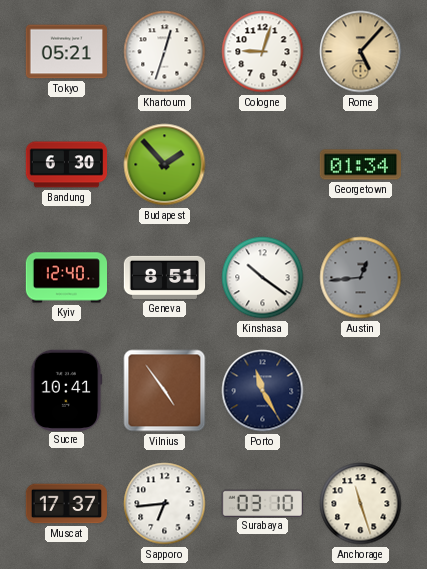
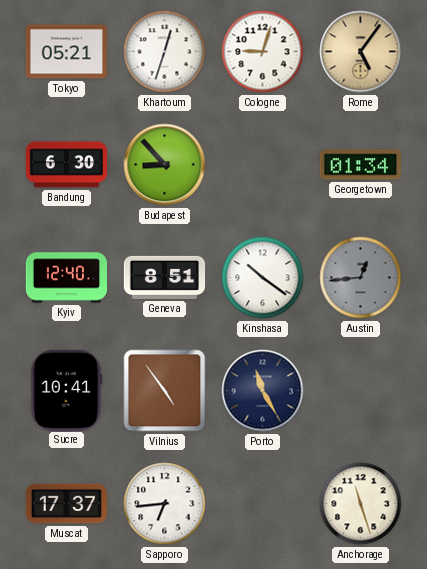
Rome: 5:07 -> 5:06
Budapest: 1:53 -> 8:53
Surabaya: 03:10 -> none
